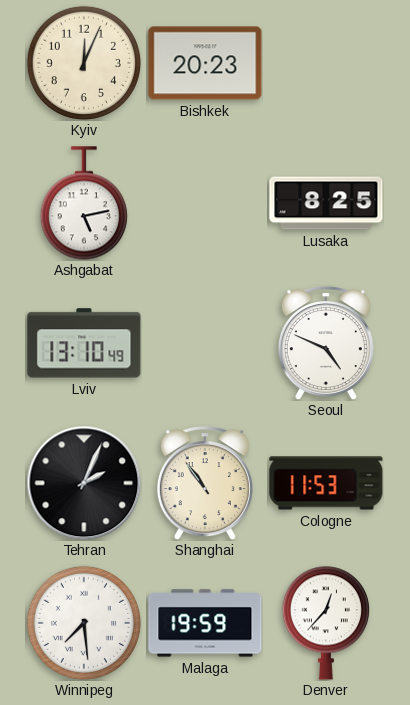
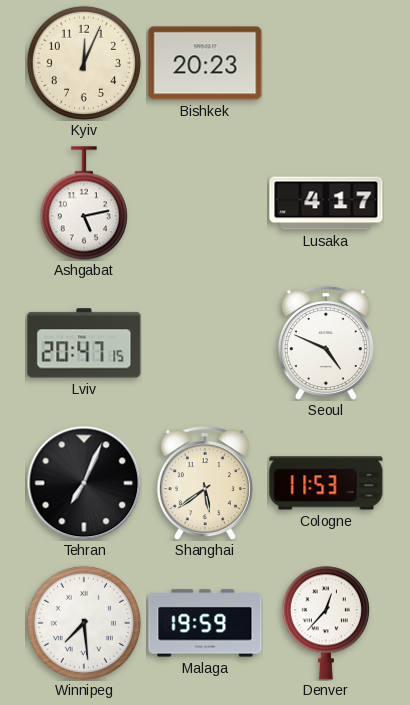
Lusaka: 8:25 -> 4:17
Lviv: 13:10 -> 20:47
Tehran: 2:04 -> 7:04
Shanghai: 10:54 -> 5:39
